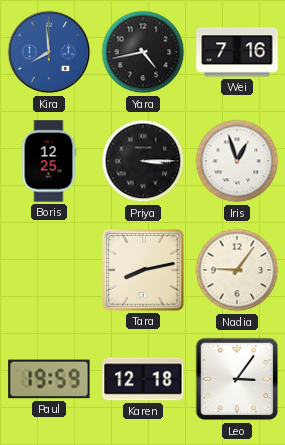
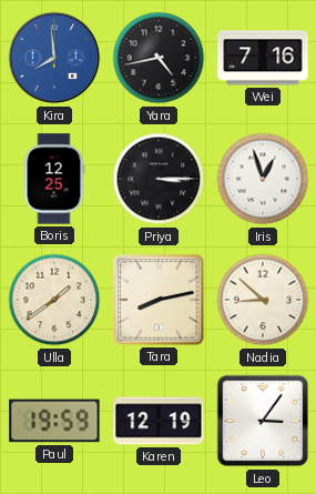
Ulla: none -> 1:39
Nadia: 9:06 -> 8:52
Karen: 12:18 -> 12:19
